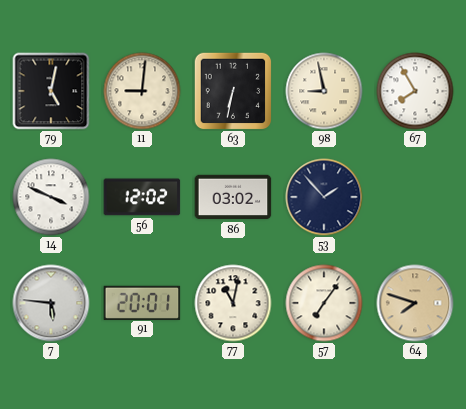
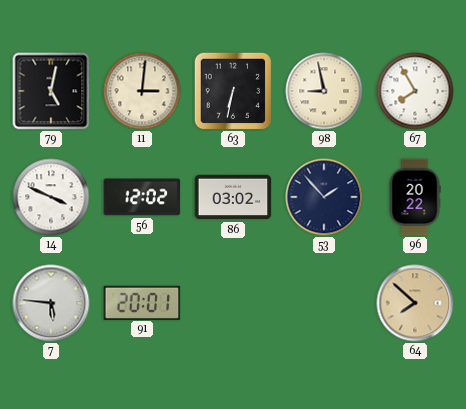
11: 9:01 -> 3:01
96: none -> 20:22
77: 11:02 -> none
57: 7:06 -> none
64: 7:48 -> 7:52
